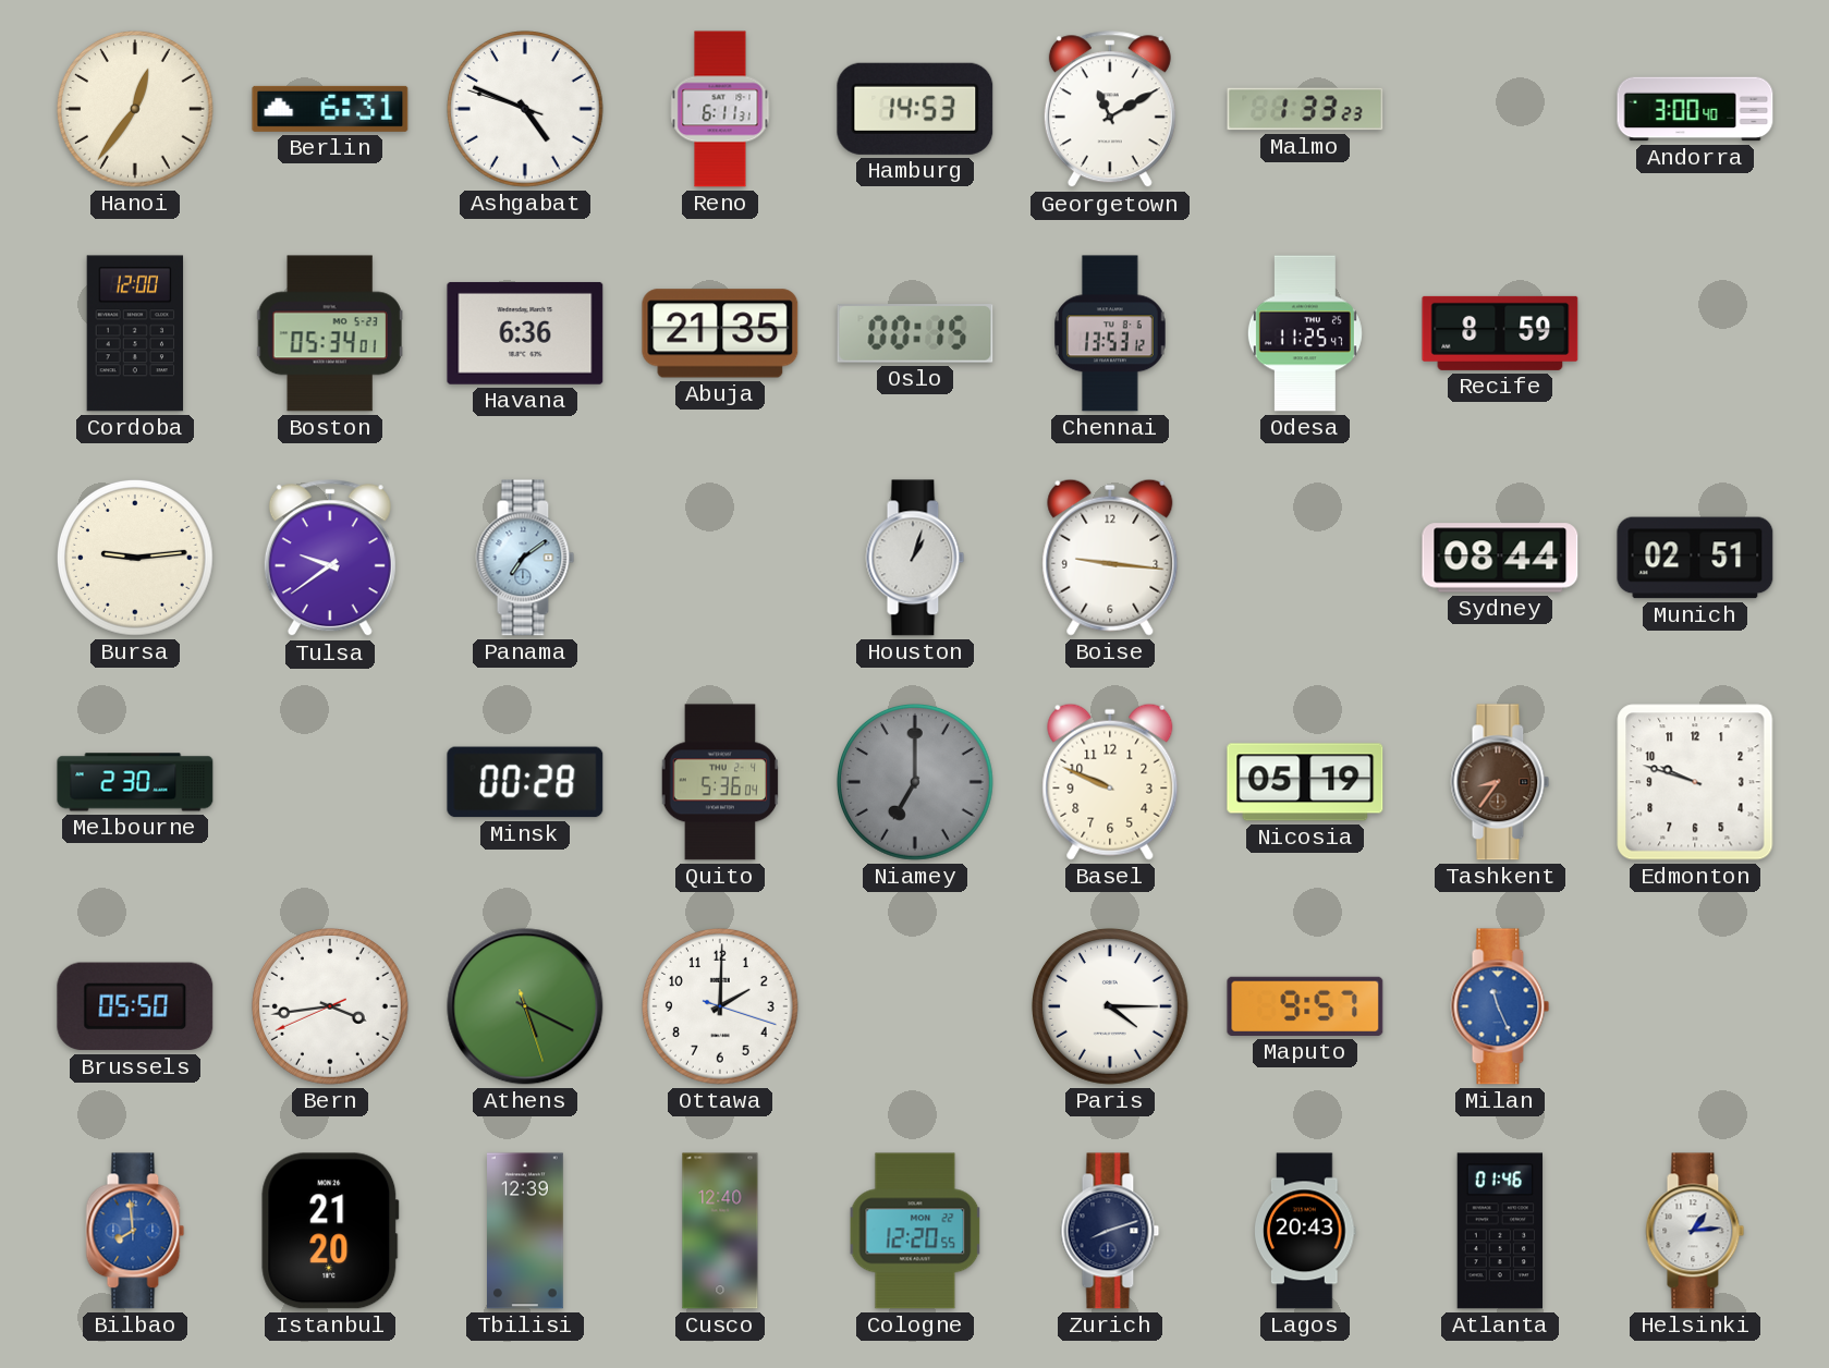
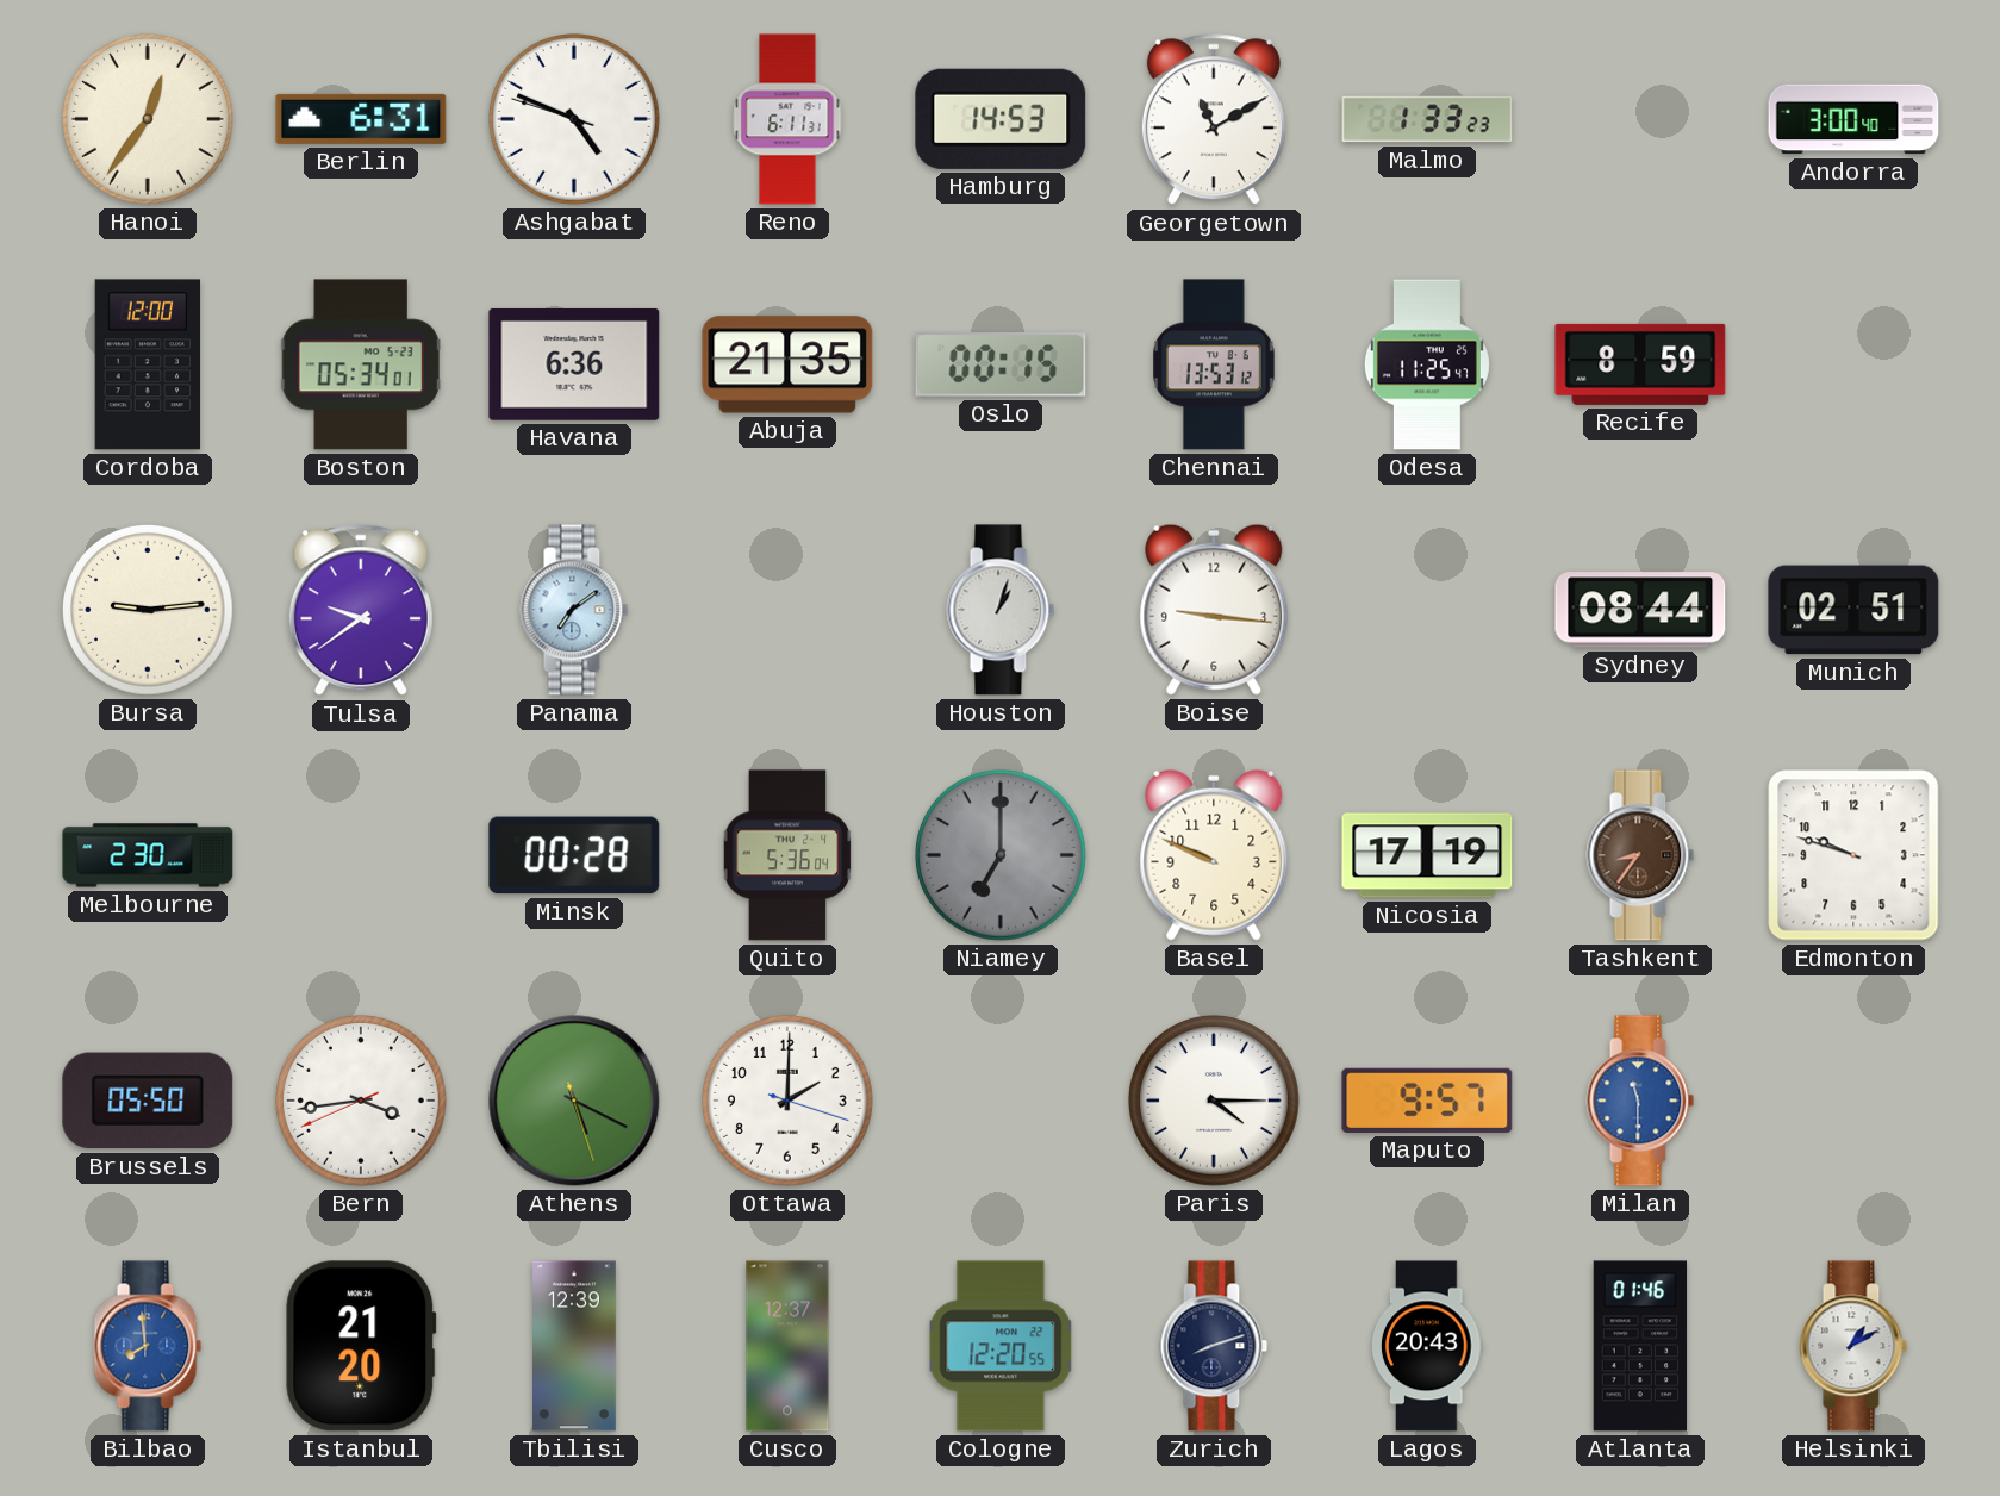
Nicosia: 05:19 -> 17:19
Milan: 11:26 -> 11:30
Cusco: 12:40 -> 12:37
Helsinki: 1:14 -> 1:10
